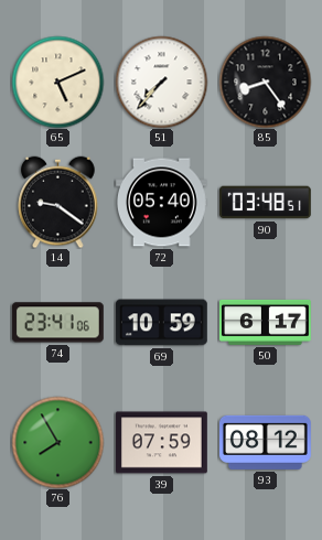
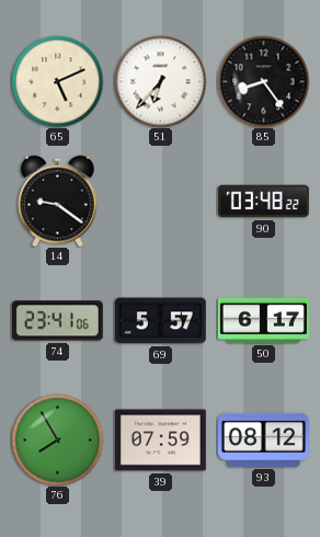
51: 7:37 -> 6:37
72: 05:40 -> none
90: 03:48:51 -> 03:48:22
69: 10:59 -> 5:57
